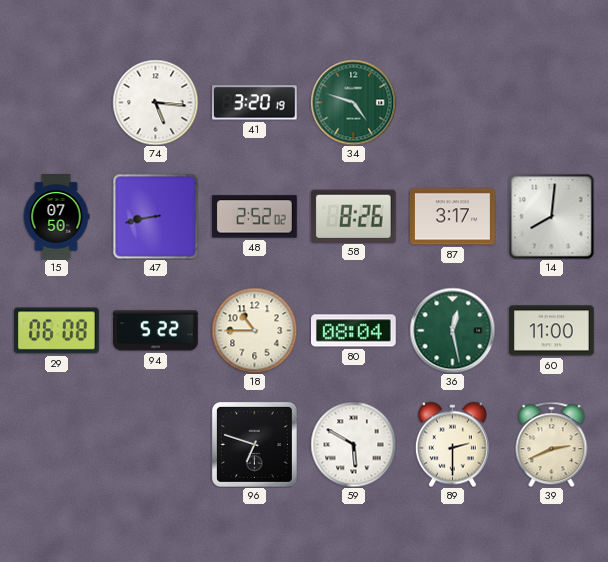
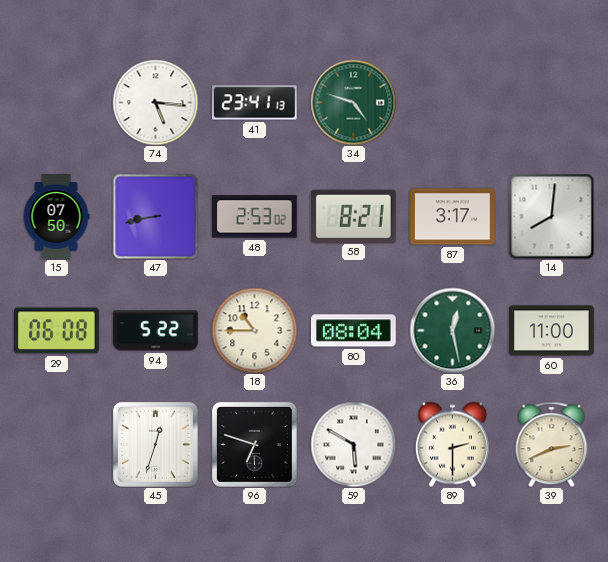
41: 3:20 -> 23:41
48: 2:52 -> 2:53
58: 8:26 -> 8:21
45: none -> 12:33
